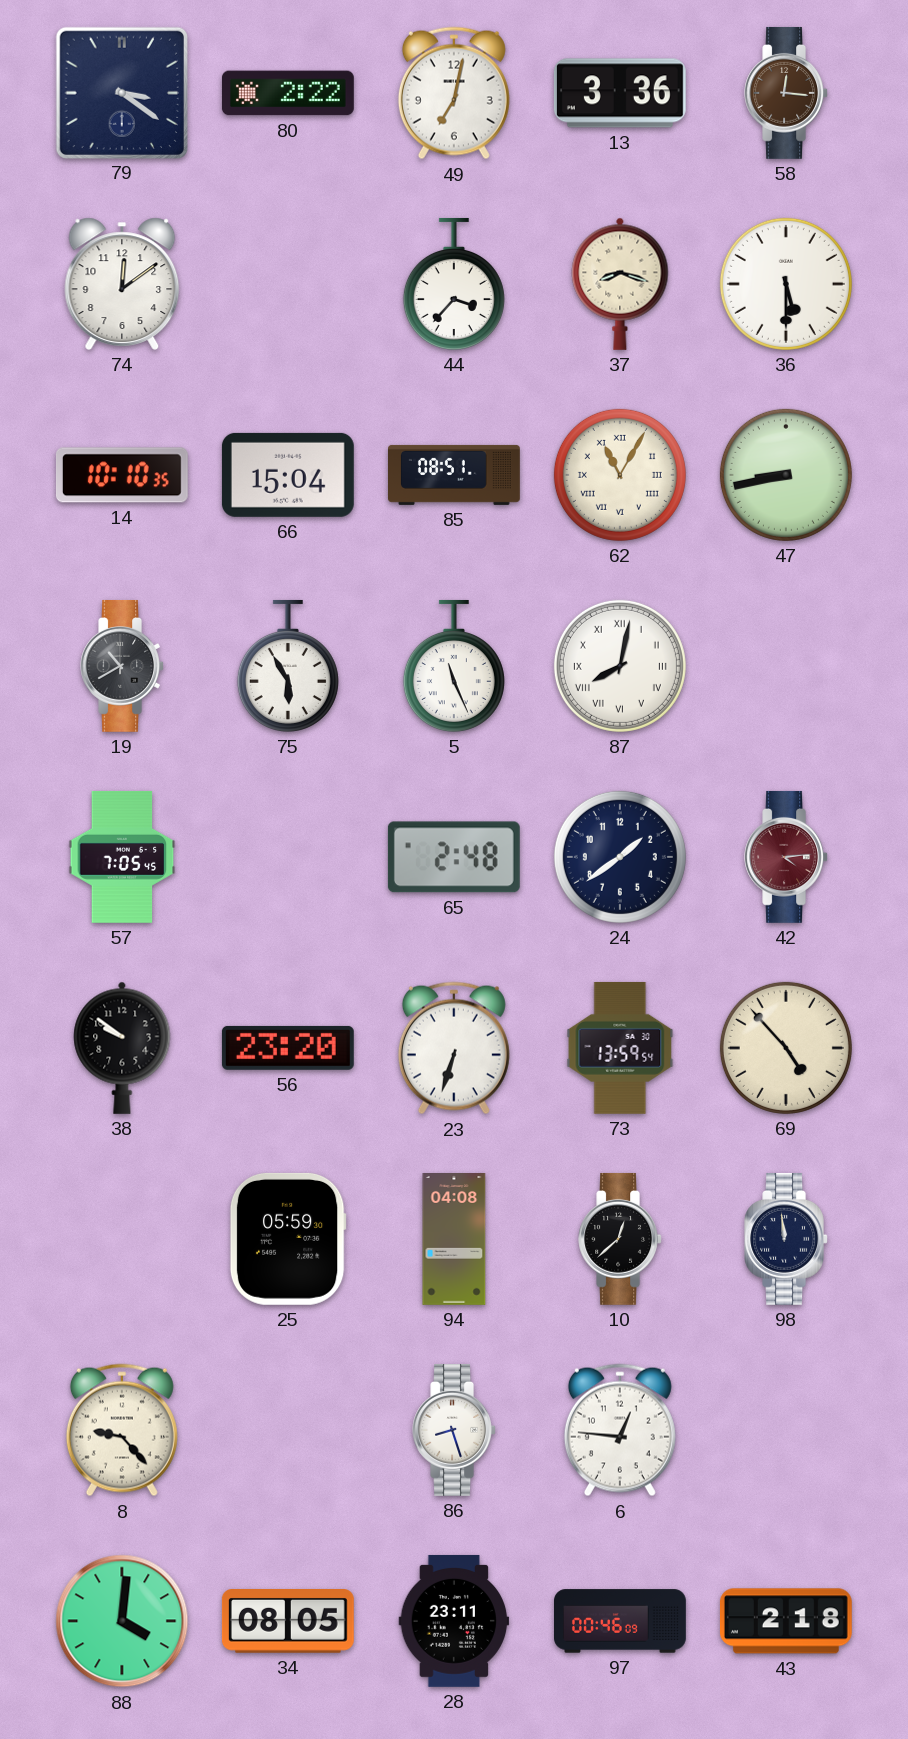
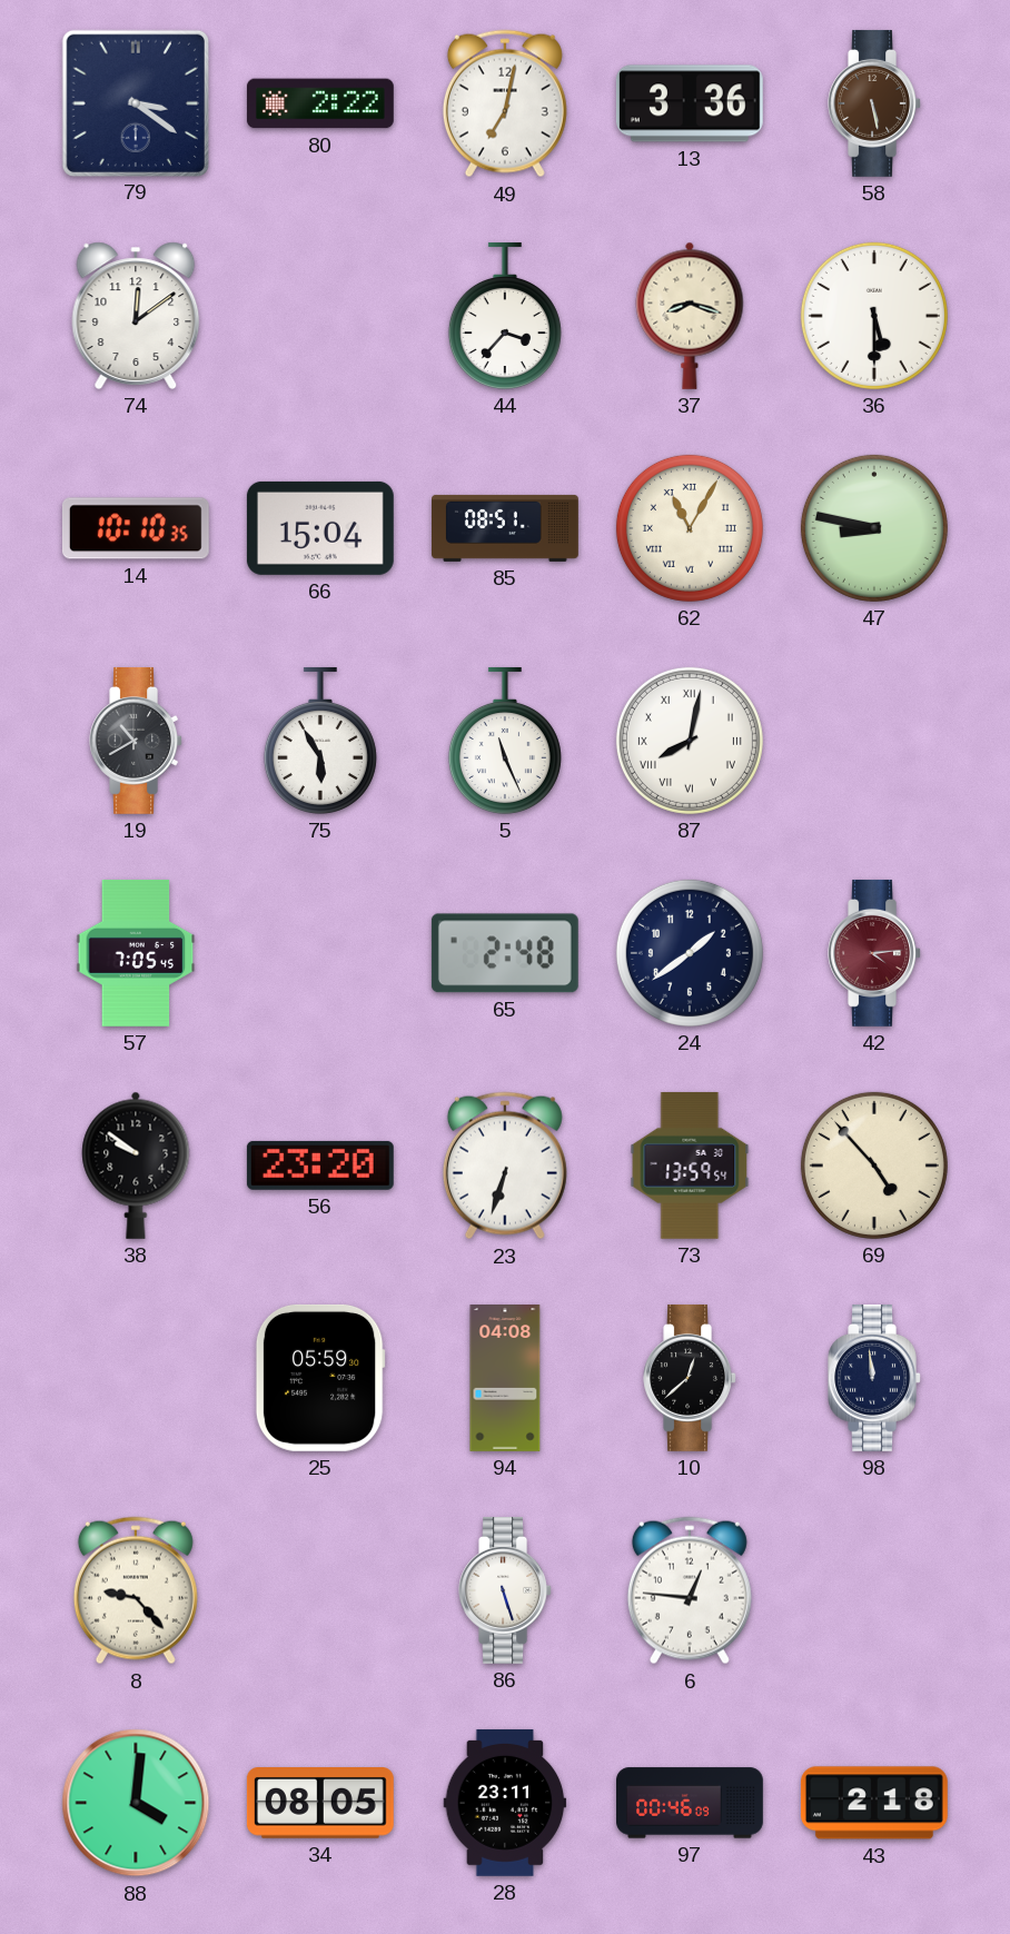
58: 12:16 -> 5:28
47: 8:43 -> 8:47
86: 8:27 -> 5:27
